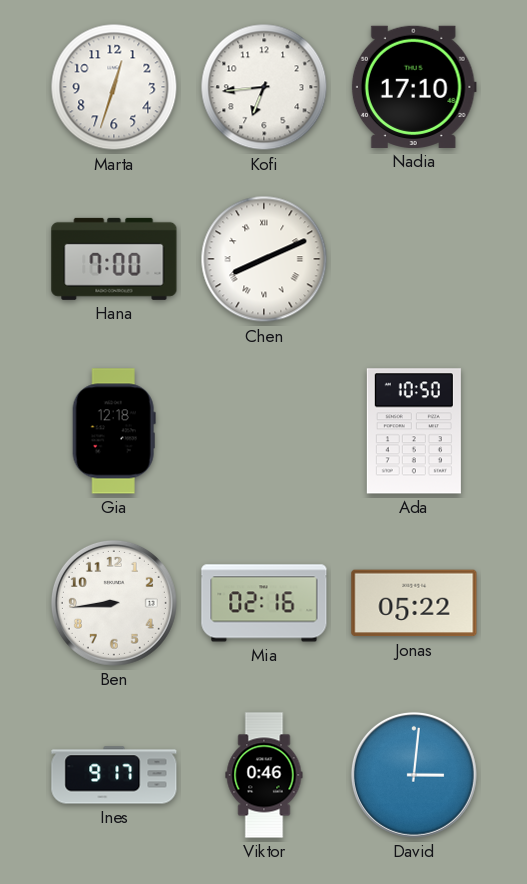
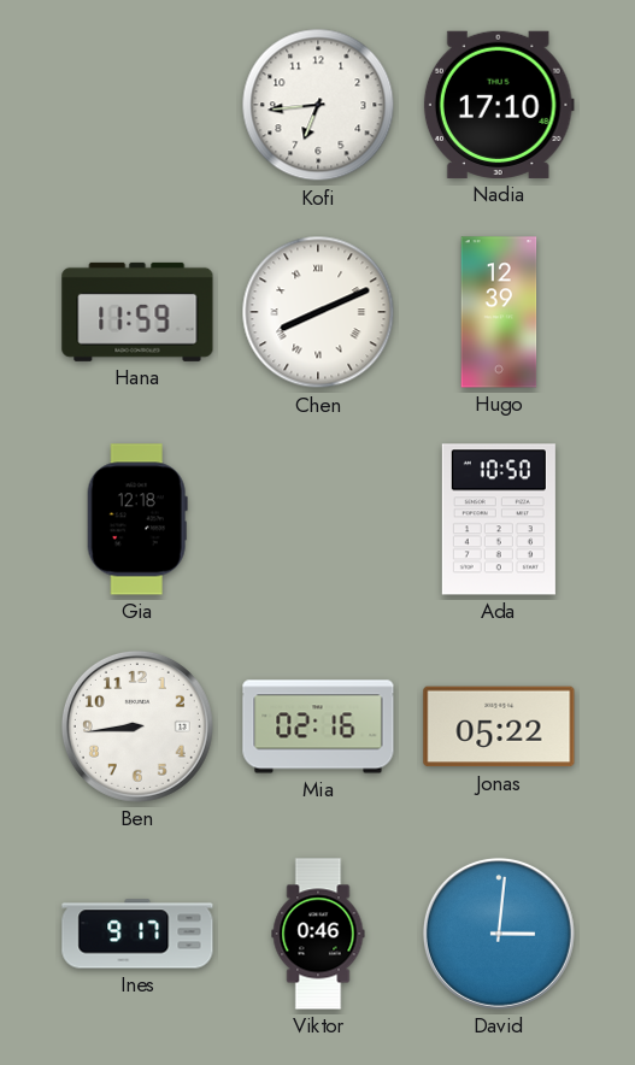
Marta: 12:33 -> none
Hana: 7:00 -> 11:59
Hugo: none -> 12:39
